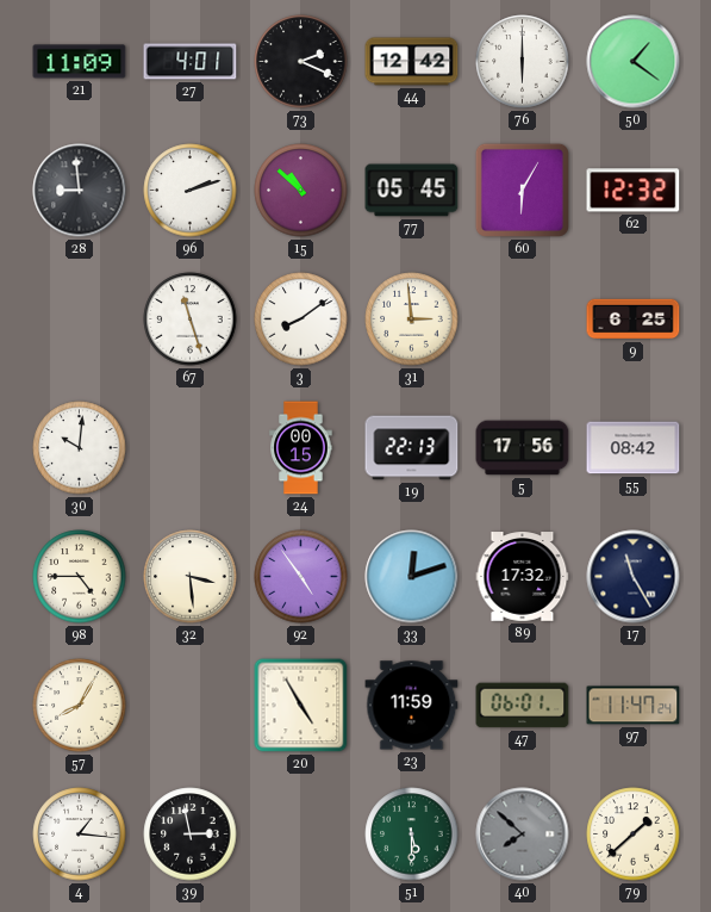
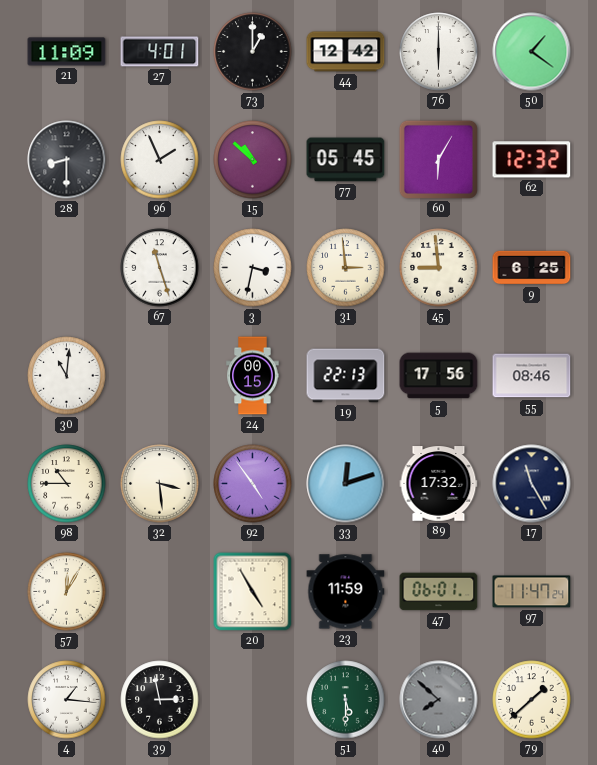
73: 2:19 -> 1:00
28: 8:59 -> 8:30
96: 2:12 -> 1:56
3: 8:09 -> 3:32
45: none -> 8:59
30: 10:01 -> 11:01
55: 08:42 -> 08:46
98: 4:45 -> 10:45
57: 8:05 -> 12:05
